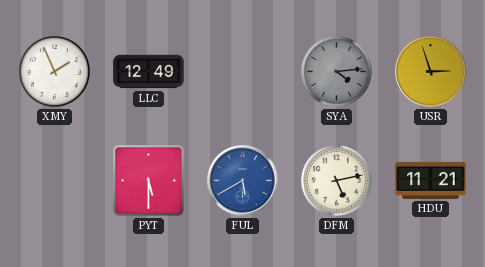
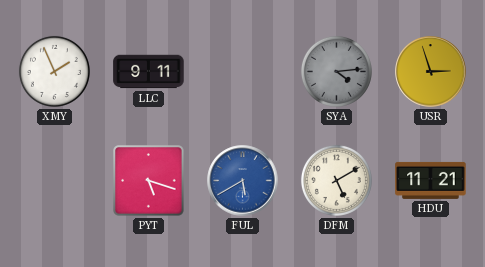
LLC: 12:49 -> 9:11
PYT: 5:30 -> 5:18
DFM: 5:13 -> 5:10
